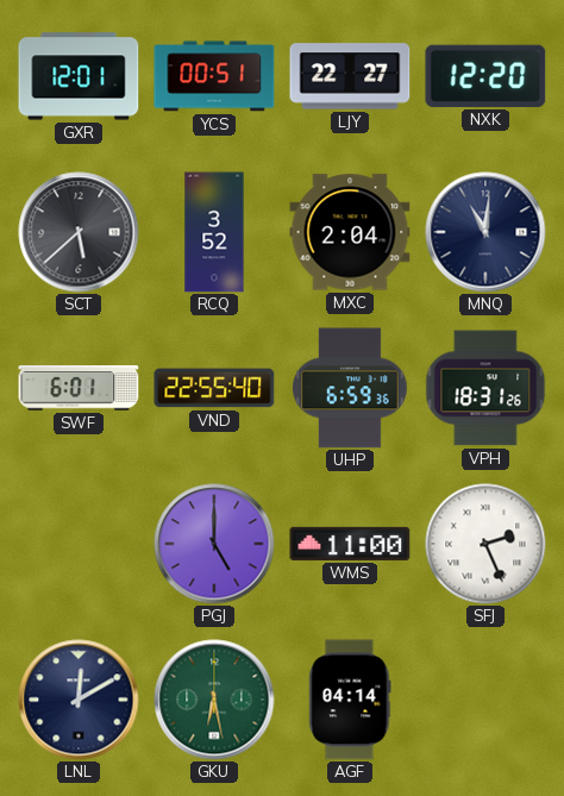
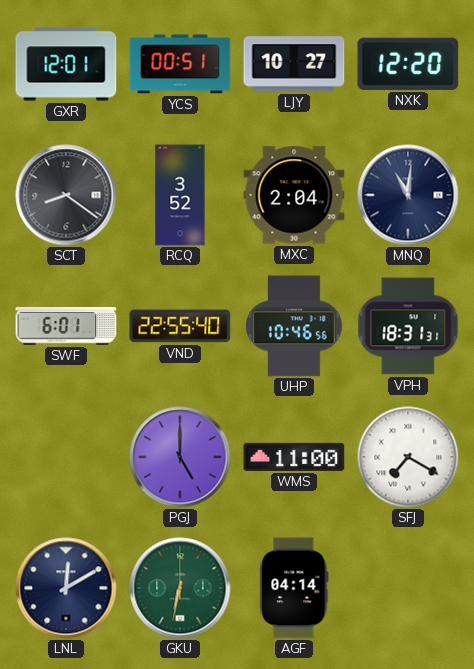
LJY: 22:27 -> 10:27
SCT: 5:38 -> 8:21
UHP: 6:59 -> 10:46
VPH: 18:31:26 -> 18:31:31
SFJ: 2:26 -> 7:20
GKU: 6:28 -> 6:32
